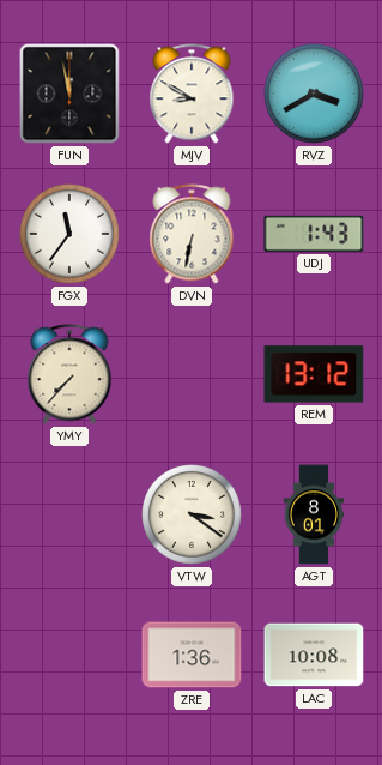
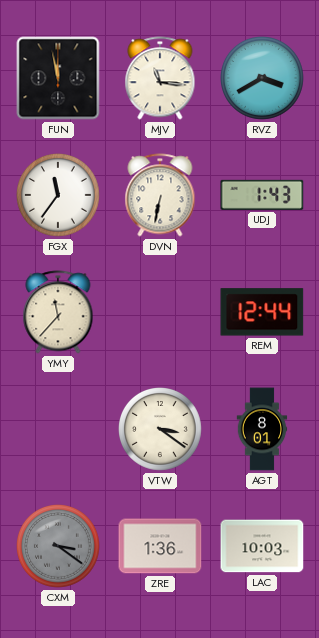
MJV: 8:50 -> 11:16
YMY: 7:37 -> 11:37
REM: 13:12 -> 12:44
CXM: none -> 3:21
LAC: 10:08 -> 10:03
